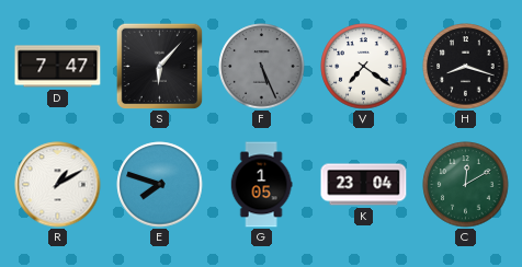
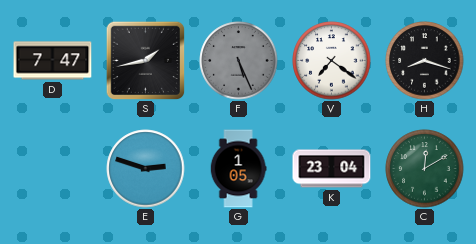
S: 6:07 -> 1:43
R: 1:10 -> none
E: 7:48 -> 2:48
